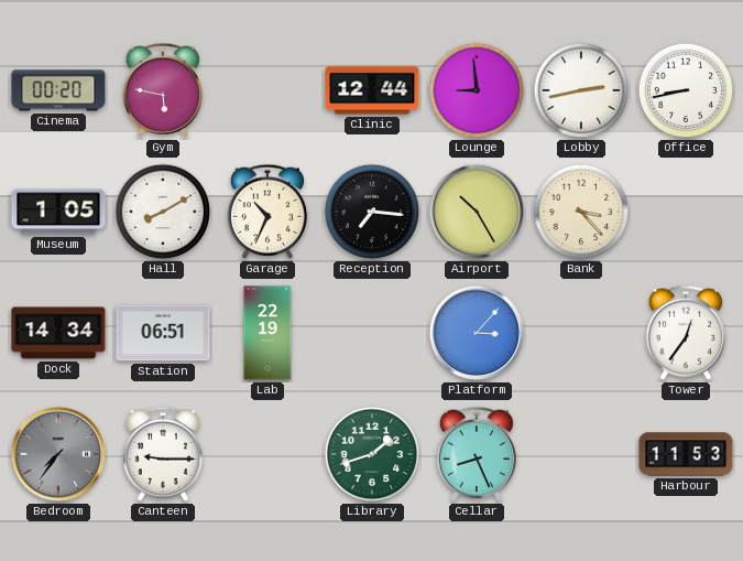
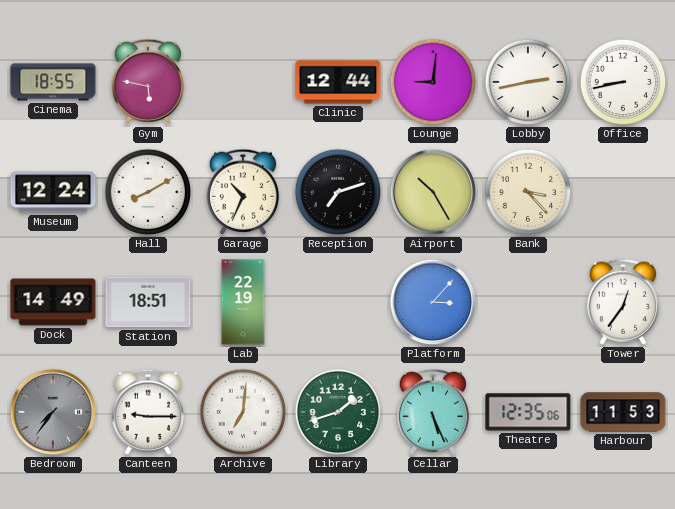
Cinema: 00:20 -> 18:55
Lounge: 8:59 -> 9:01
Museum: 1:05 -> 12:24
Reception: 7:16 -> 7:12
Dock: 14:34 -> 14:49
Station: 06:51 -> 18:51
Archive: none -> 7:01
Cellar: 8:26 -> 5:26
Theatre: none -> 12:35
